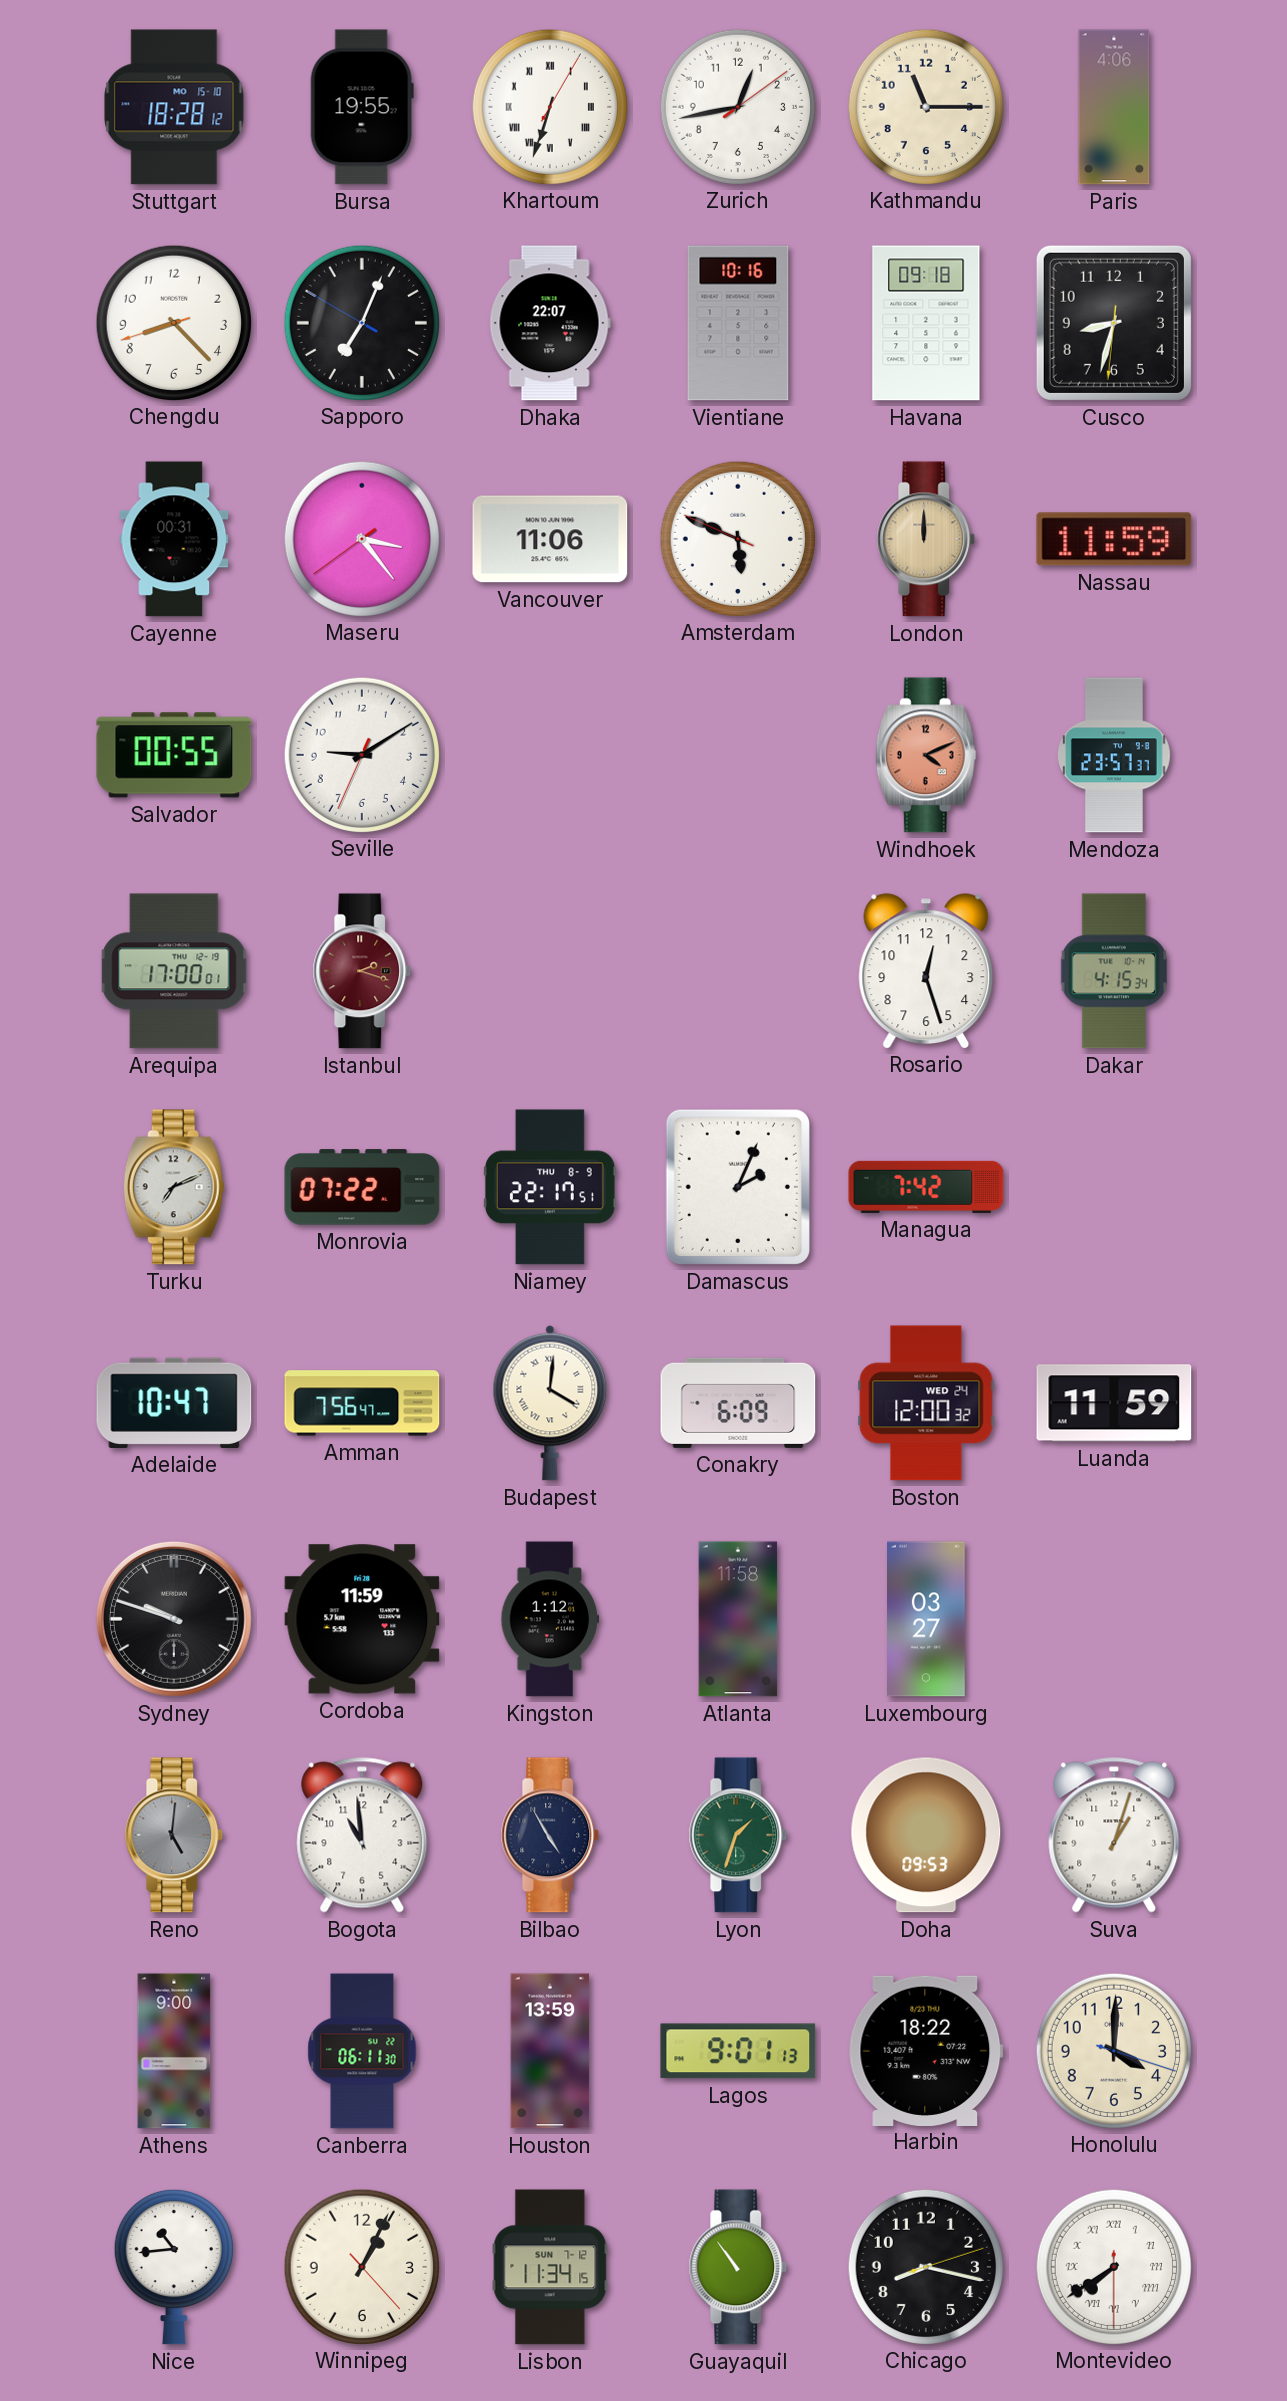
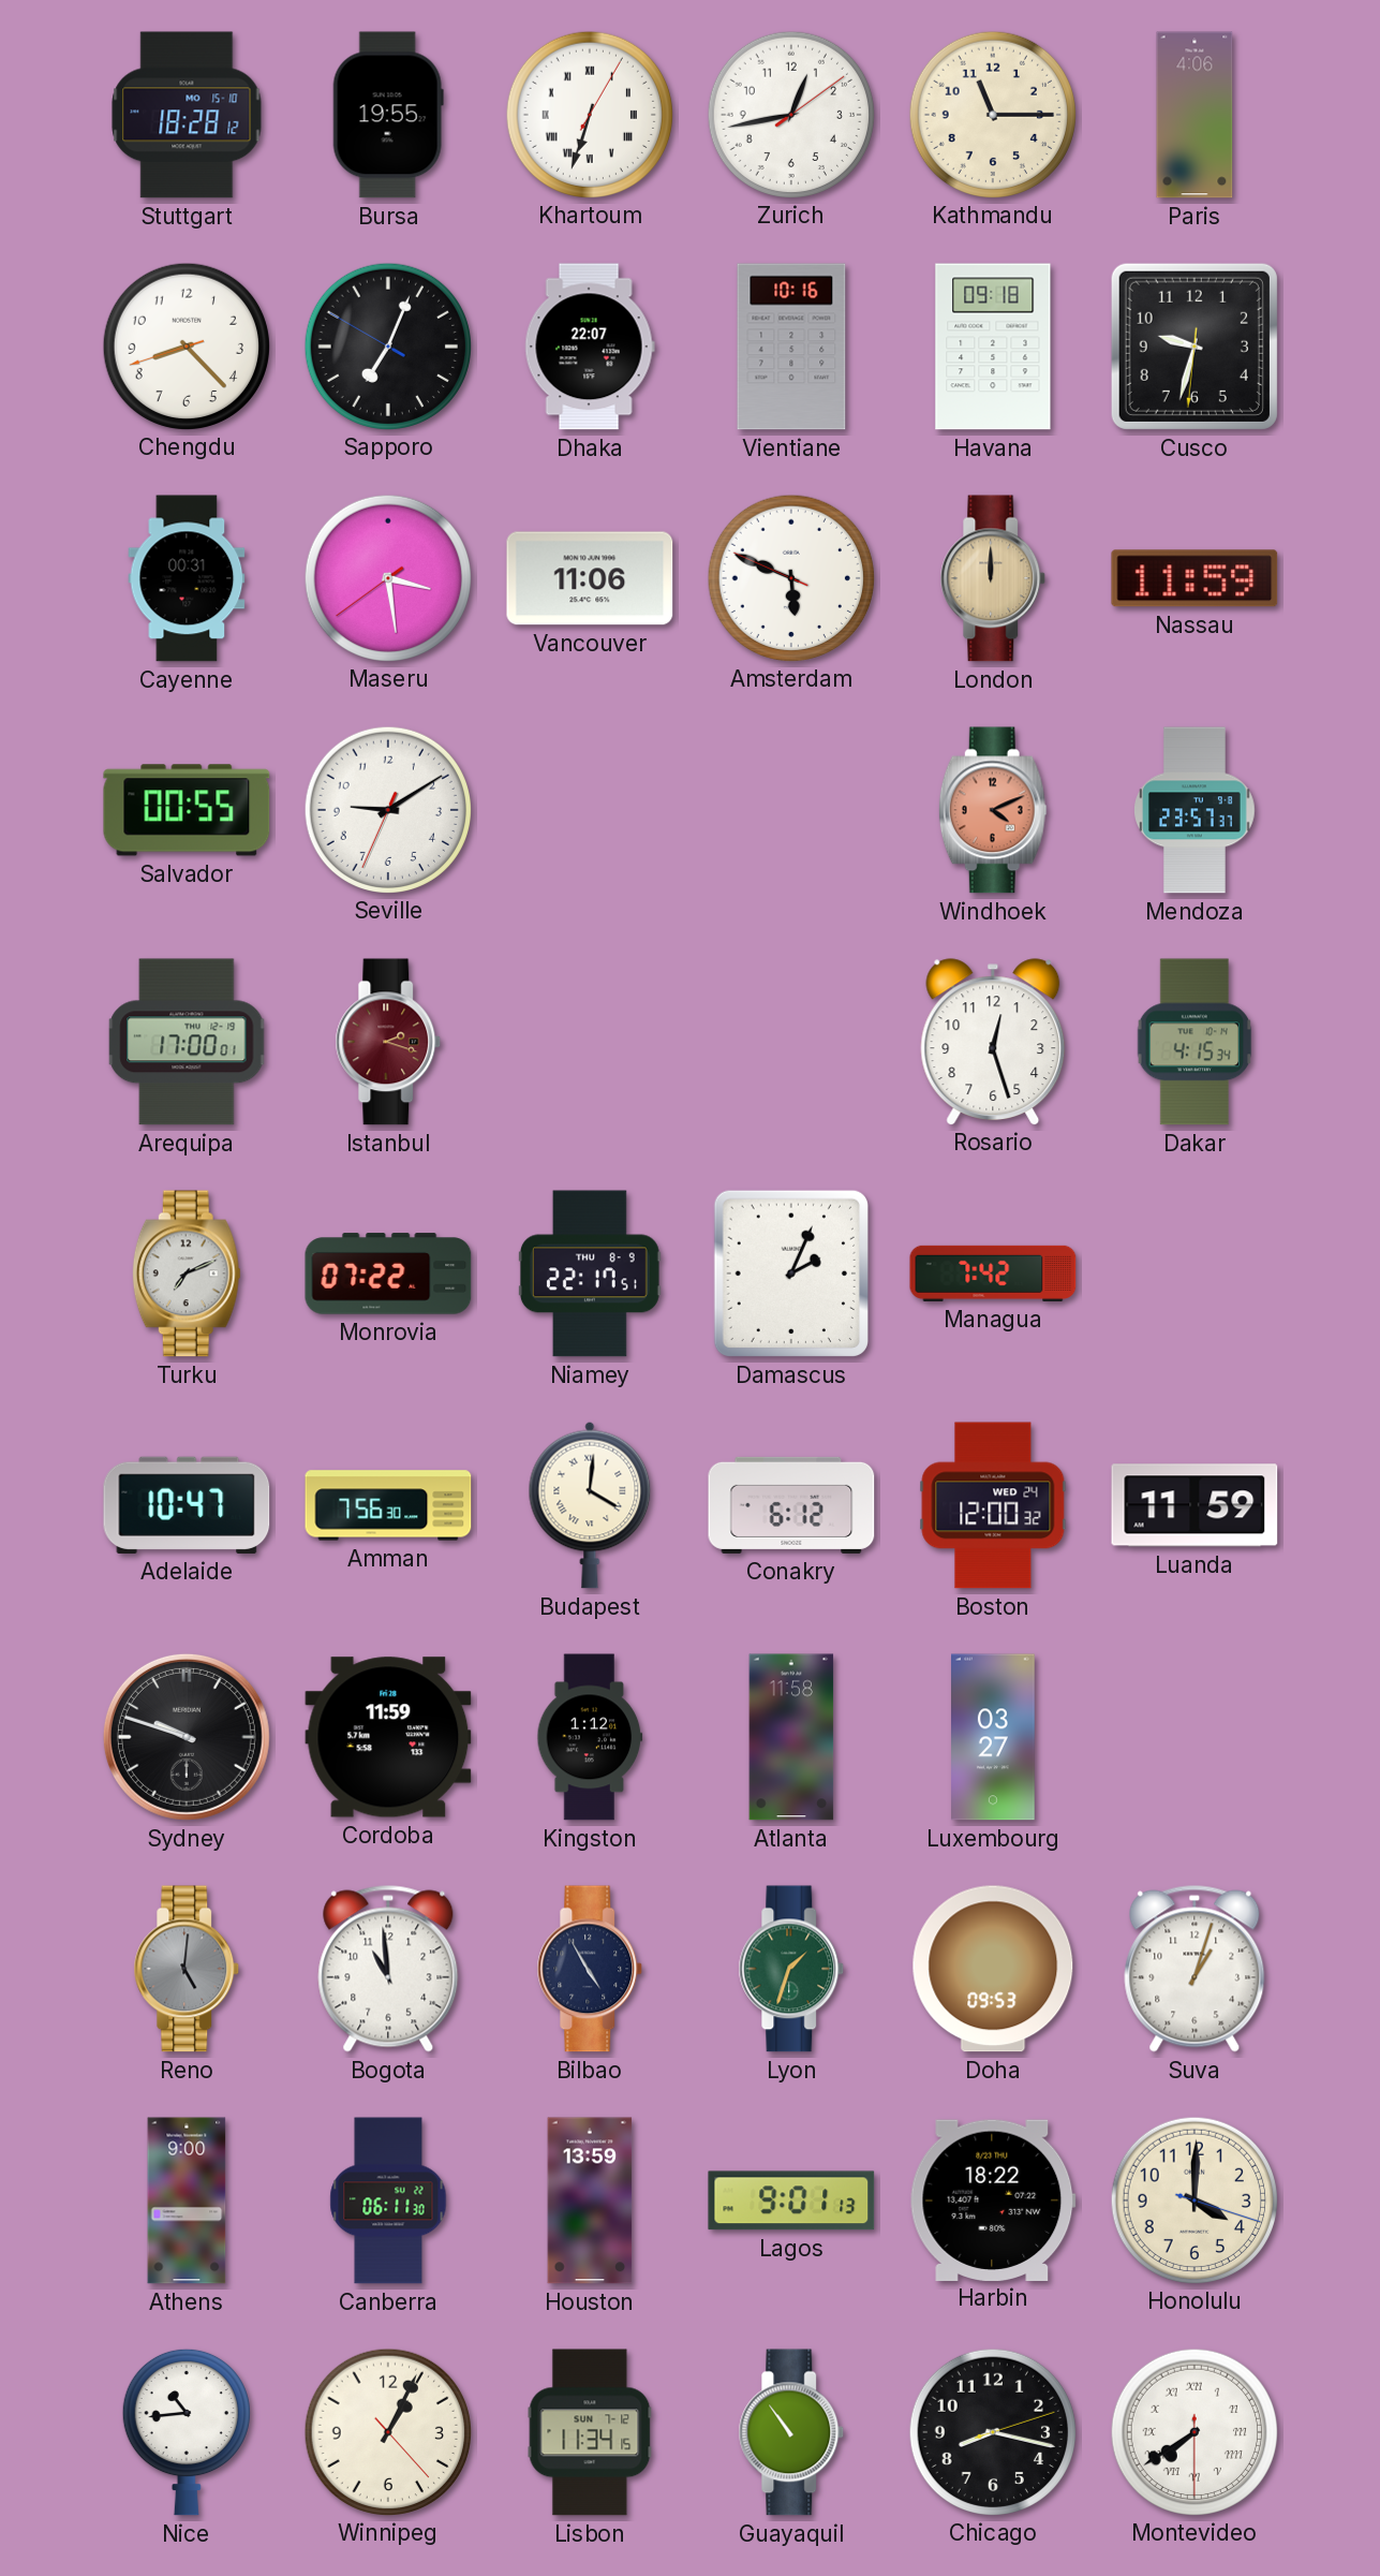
Cusco: 8:32 -> 9:32
Maseru: 3:23 -> 3:28
Amman: 7:56:47 -> 7:56:30
Conakry: 6:09 -> 6:12
